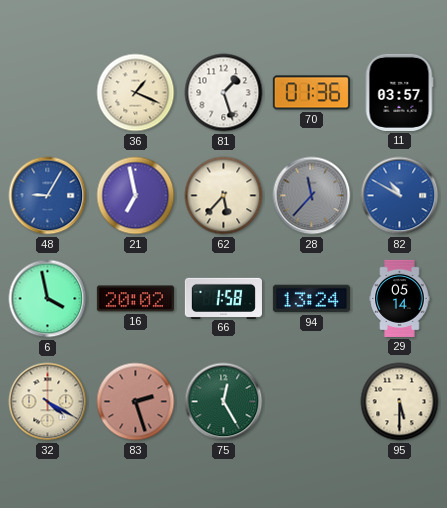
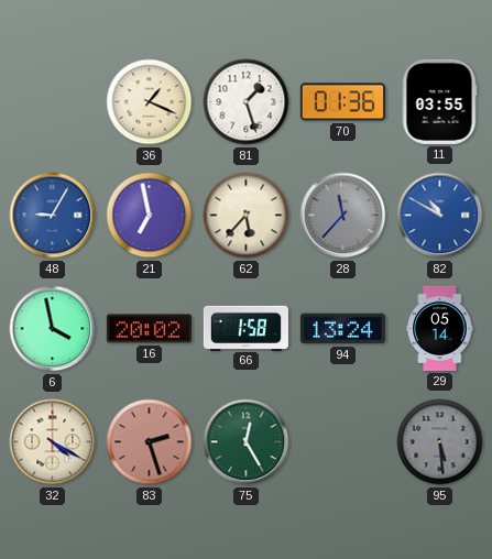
11: 03:57 -> 03:55
95: 5:30 -> 5:29
95 dial: cream -> grey
